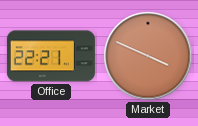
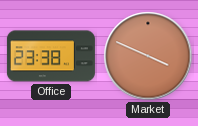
Office: 22:21 -> 23:38
